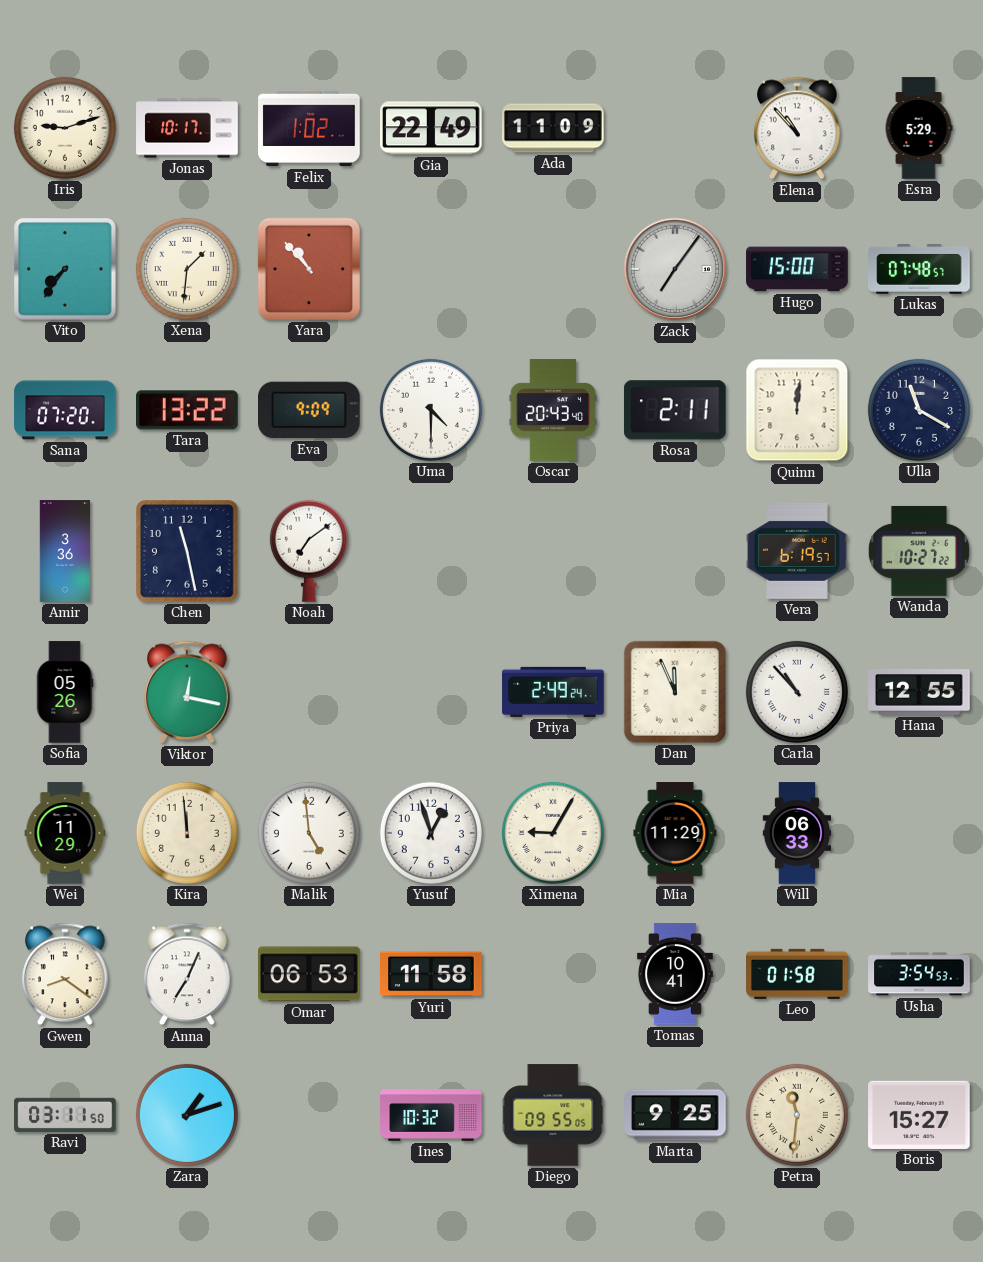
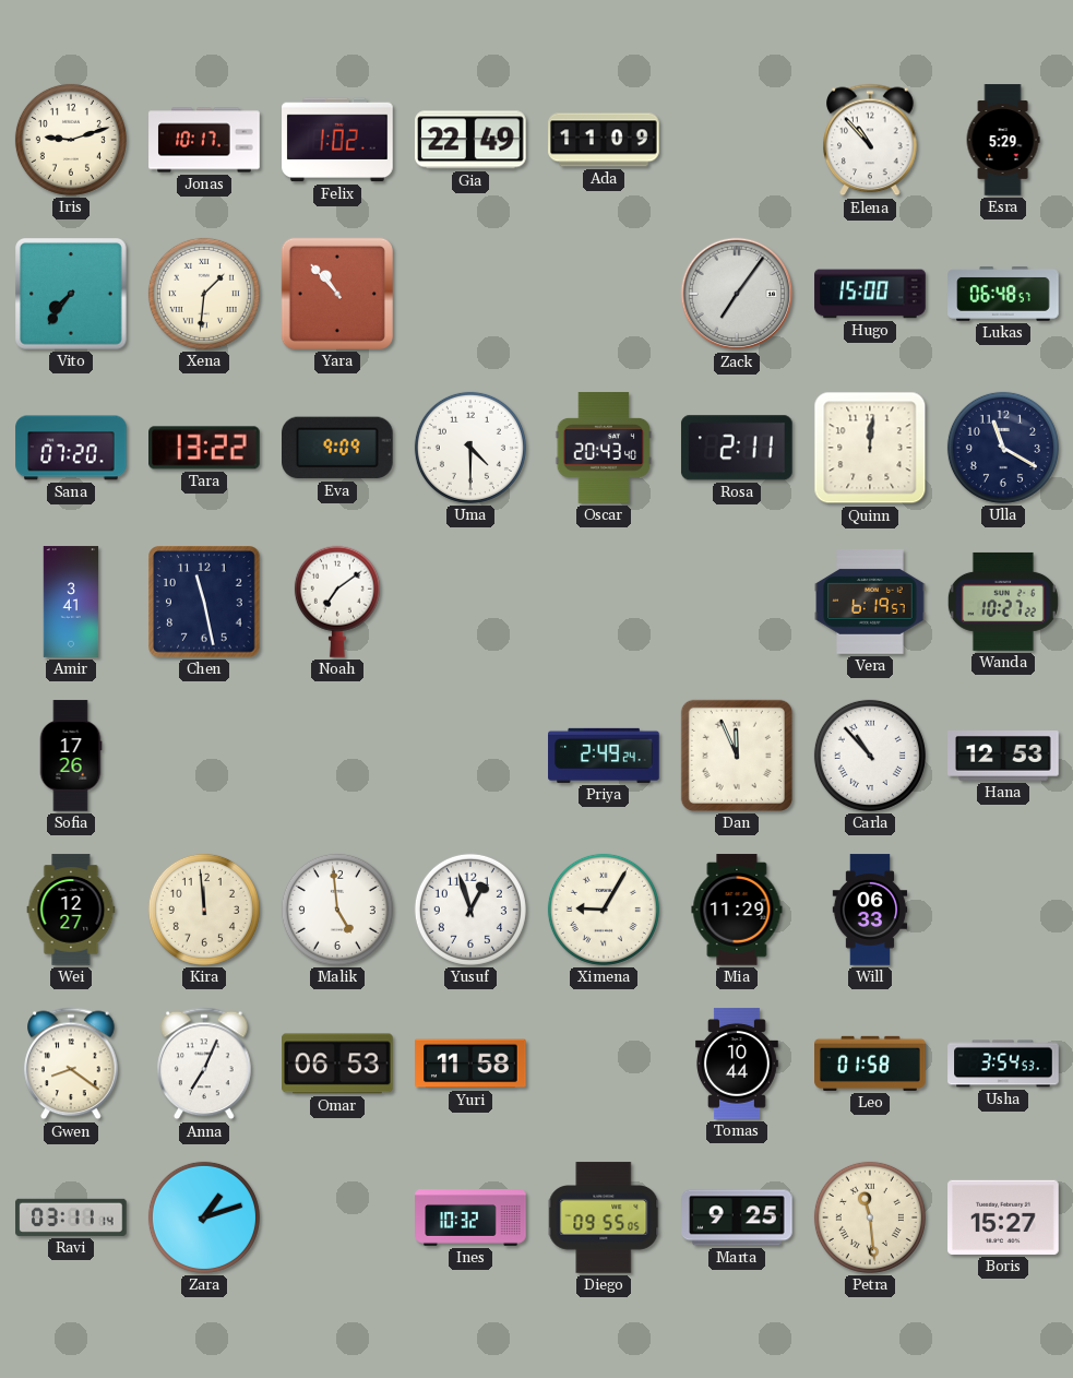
Lukas: 07:48 -> 06:48
Amir: 3:36 -> 3:41
Sofia: 05:26 -> 17:26
Viktor: 12:17 -> none
Hana: 12:55 -> 12:53
Wei: 11:29 -> 12:27
Tomas: 10:41 -> 10:44
Ravi: 03:11:50 -> 03:11:14
Petra: 11:31 -> 11:29
